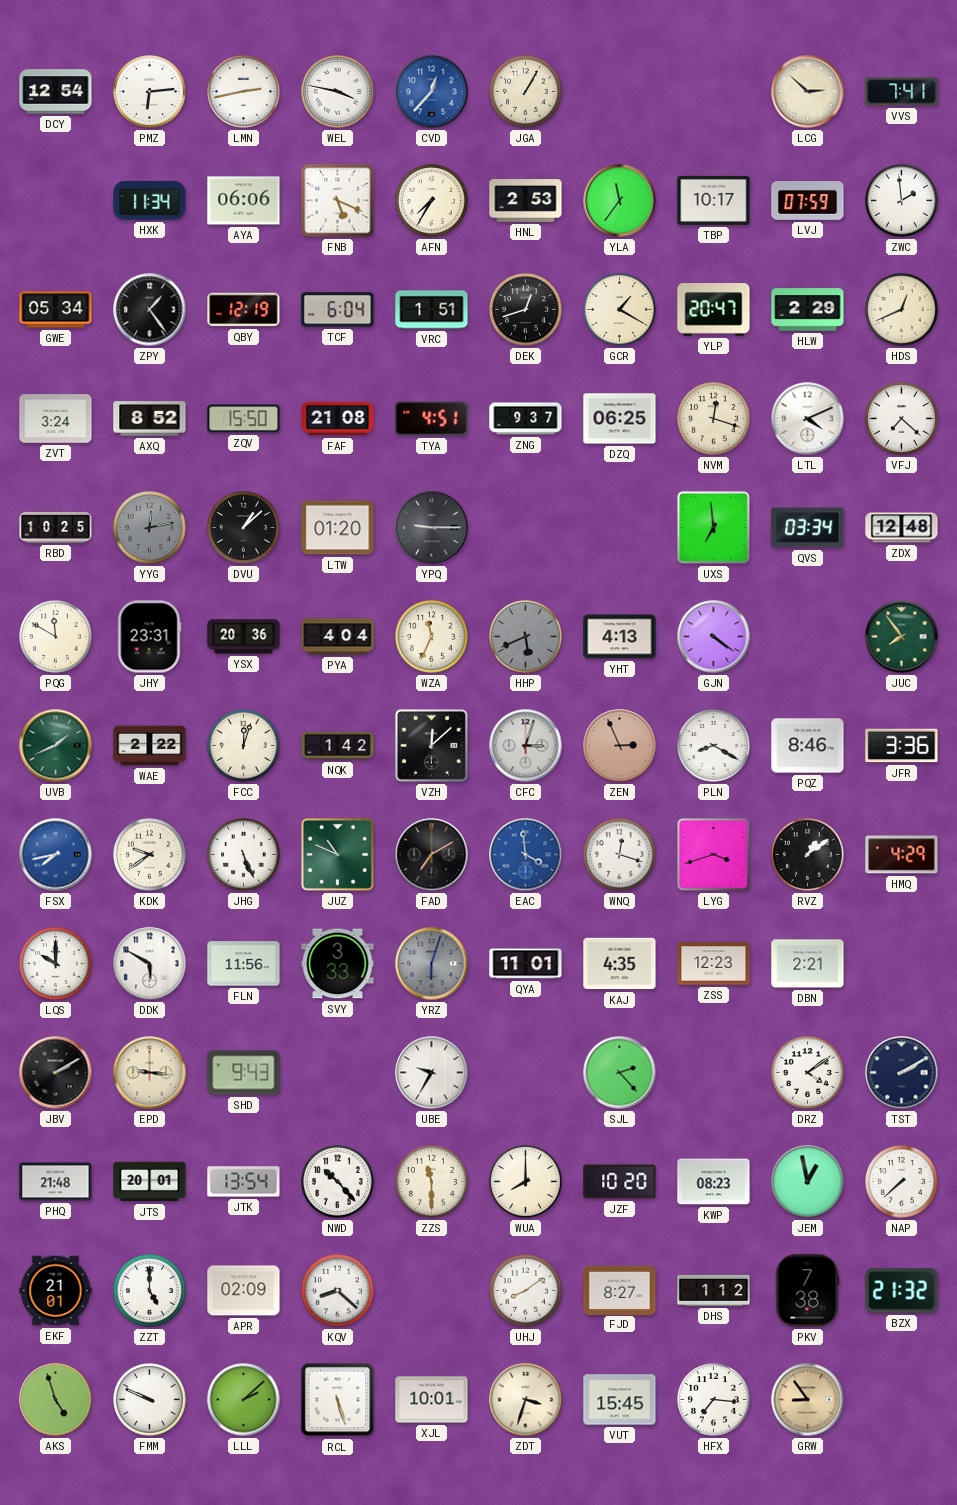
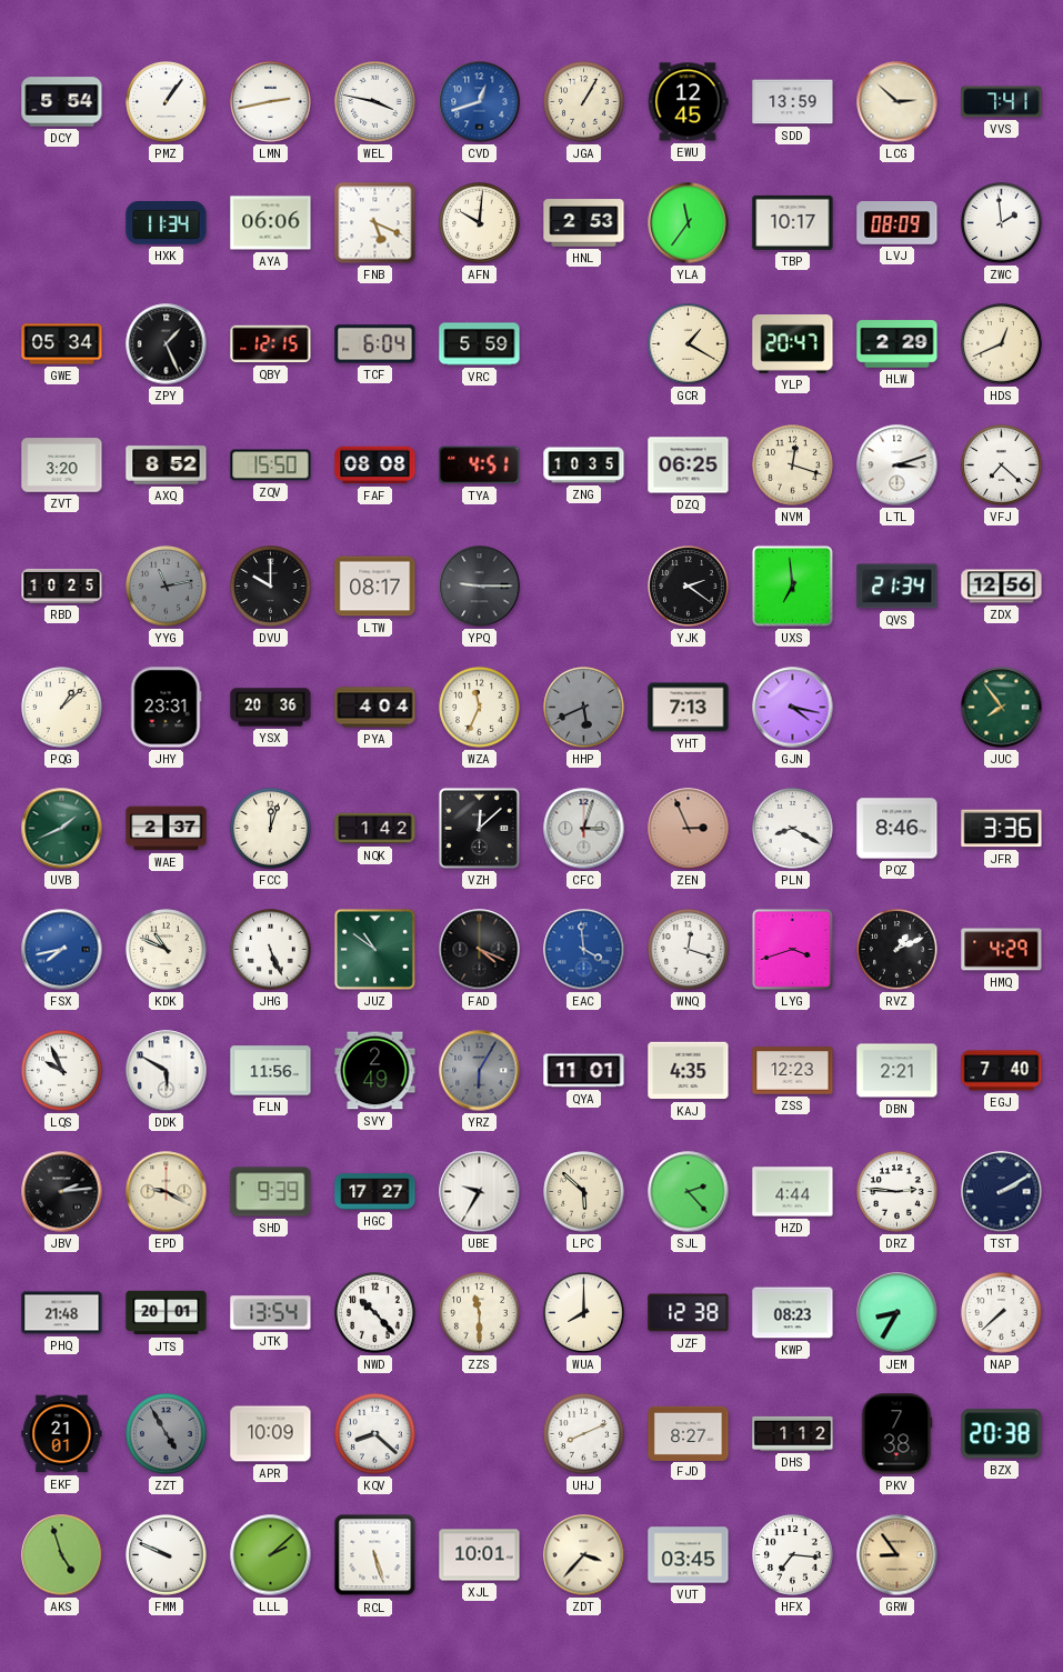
DCY: 12:54 -> 5:54
PMZ: 6:14 -> 1:06
CVD: 12:37 -> 12:42
EWU: none -> 12:45
SDD: none -> 13:59
AFN: 7:35 -> 10:01
LVJ: 07:59 -> 08:09
ZPY: 1:24 -> 1:26
QBY: 12:19 -> 12:15
VRC: 1:51 -> 5:59
DEK: 12:42 -> none
ZVT: 3:24 -> 3:20
FAF: 21:08 -> 08:08
ZNG: 9:37 -> 10:35
LTL: 4:11 -> 3:12
YYG: 12:13 -> 11:13
DVU: 1:08 -> 10:00
LTW: 01:20 -> 08:17
YJK: none -> 2:21
QVS: 03:34 -> 21:34
ZDX: 12:48 -> 12:56
PQG: 11:50 -> 1:08
YHT: 4:13 -> 7:13
GJN: 4:21 -> 4:17
WAE: 2:22 -> 2:37
KDK: 9:39 -> 10:49
JUZ: 10:49 -> 10:51
FAD: 7:10 -> 4:19
RVZ: 1:09 -> 1:11
LQS: 10:00 -> 9:56
SVY: 3:33 -> 2:49
YRZ: 6:03 -> 6:05
EGJ: none -> 7:40
JBV: 2:10 -> 2:14
EPD: 9:16 -> 9:20
SHD: 9:43 -> 9:39
HGC: none -> 17:27
LPC: none -> 5:52
HZD: none -> 4:44
DRZ: 4:09 -> 2:46
JZF: 10:20 -> 12:38
JEM: 12:58 -> 8:35
ZZT: 5:00 -> 4:55
ZZT dial: white -> grey
APR: 02:09 -> 10:09
UHJ: 8:09 -> 8:11
BZX: 21:32 -> 20:38
ZDT: 3:33 -> 3:37
VUT: 15:45 -> 03:45
